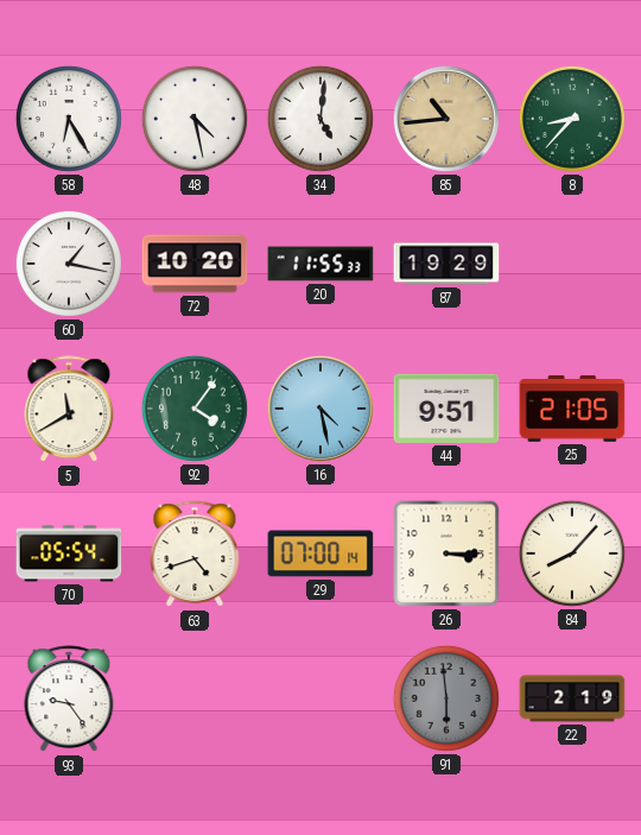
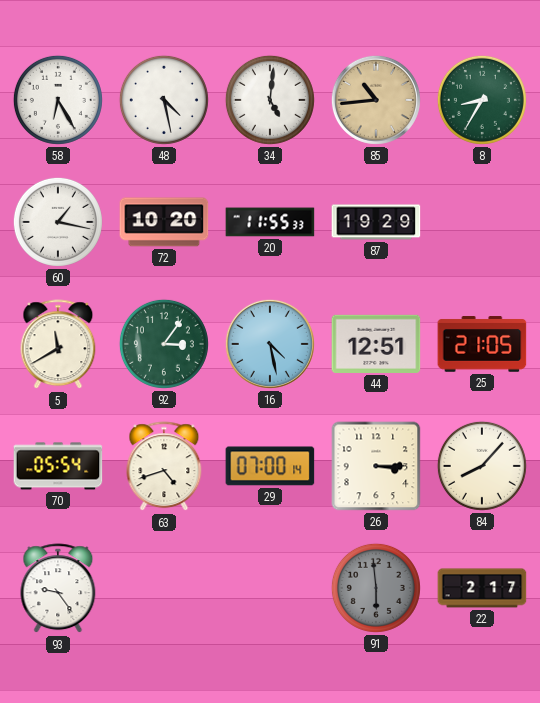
8: 8:37 -> 8:35
92: 4:06 -> 3:06
44: 9:51 -> 12:51
22: 2:19 -> 2:17
